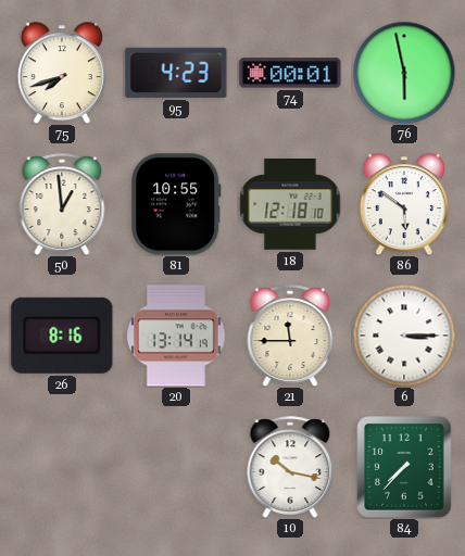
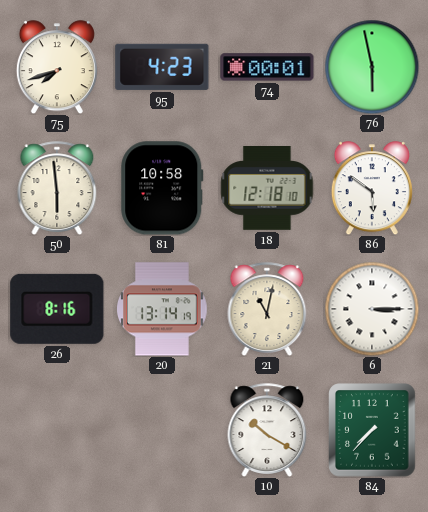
50: 12:59 -> 5:59
81: 10:55 -> 10:58
21: 11:45 -> 11:02
10: 10:17 -> 10:20
